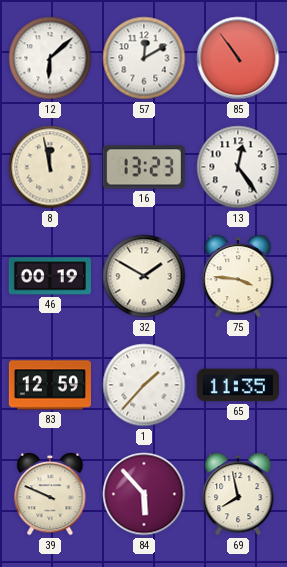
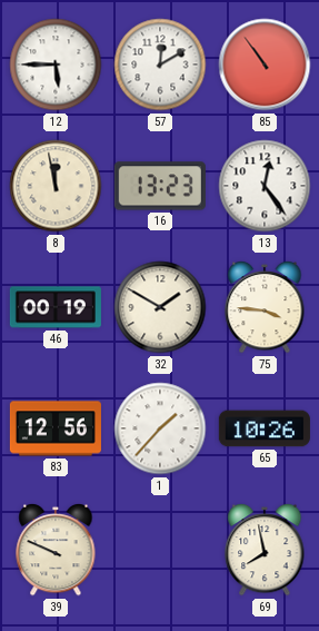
12: 6:08 -> 5:45
83: 12:59 -> 12:56
65: 11:35 -> 10:26
84: 5:53 -> none
